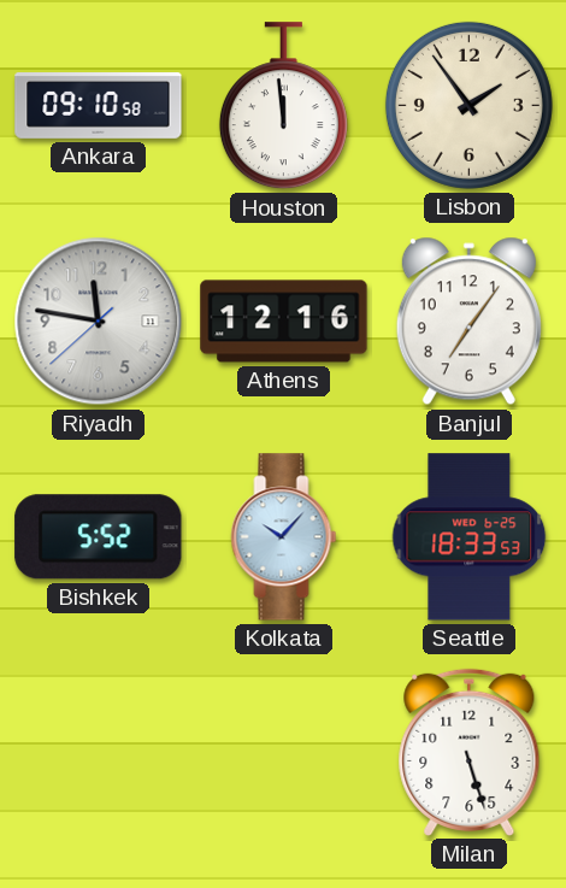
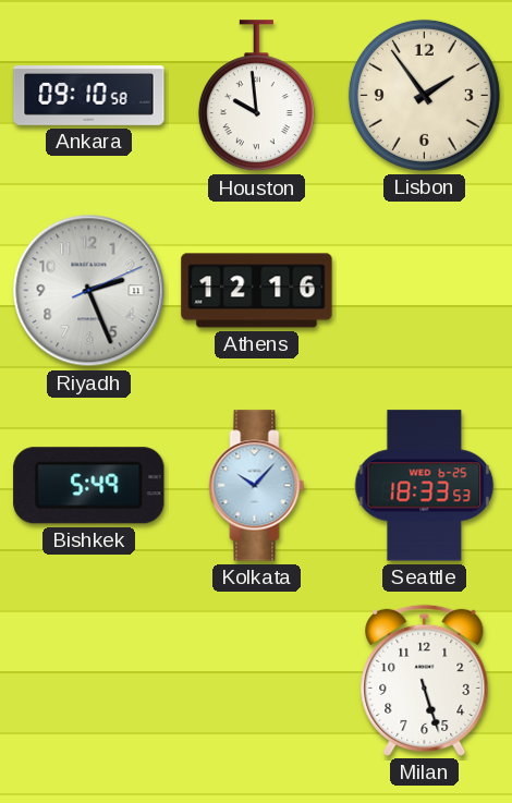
Houston: 11:59 -> 9:59
Riyadh: 11:46 -> 2:26
Banjul: 7:06 -> none
Bishkek: 5:52 -> 5:49
